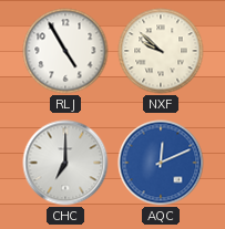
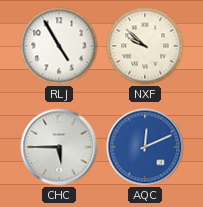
CHC: 7:00 -> 5:45
